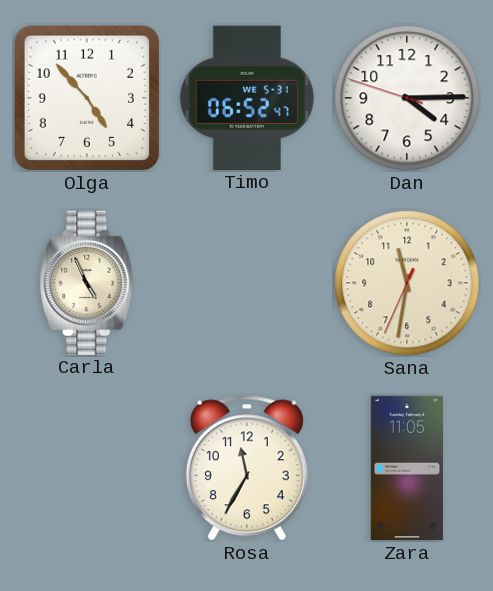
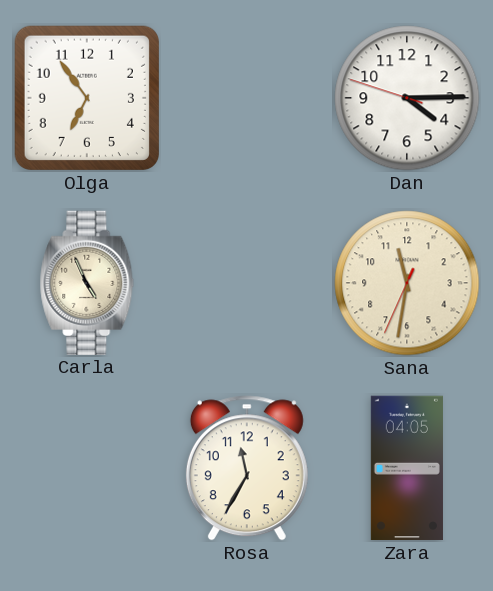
Olga: 4:53 -> 6:54
Timo: 06:52 -> none
Zara: 11:05 -> 04:05
